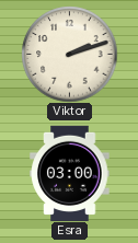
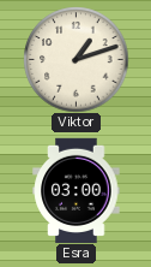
Viktor: 2:12 -> 1:12
